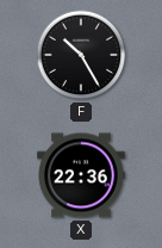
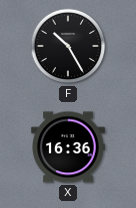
X: 22:36 -> 16:36
